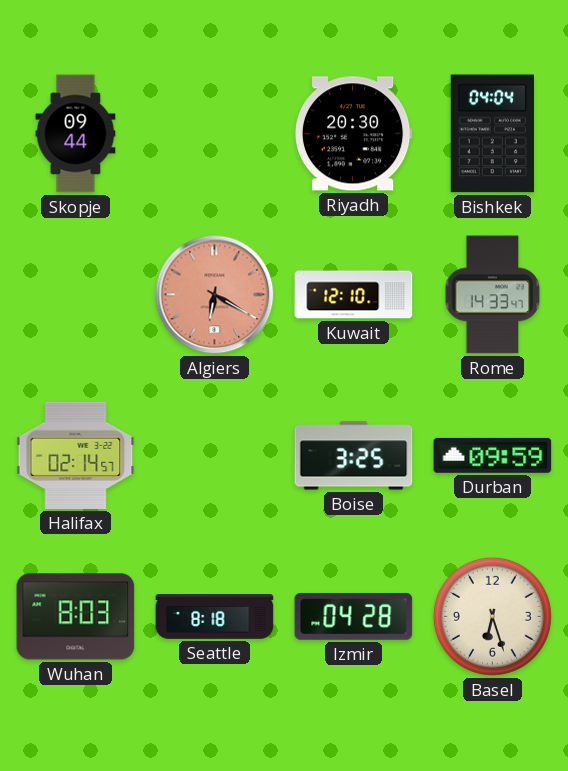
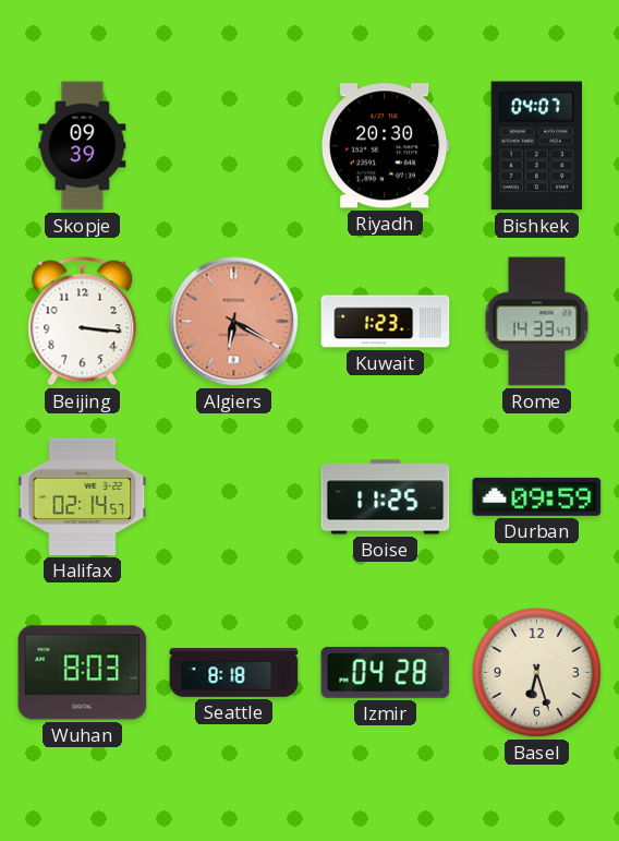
Skopje: 09:44 -> 09:39
Bishkek: 04:04 -> 04:07
Beijing: none -> 3:16
Kuwait: 12:10 -> 1:23
Boise: 3:25 -> 11:25
